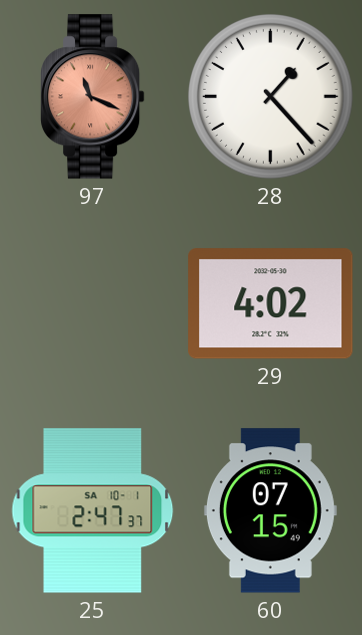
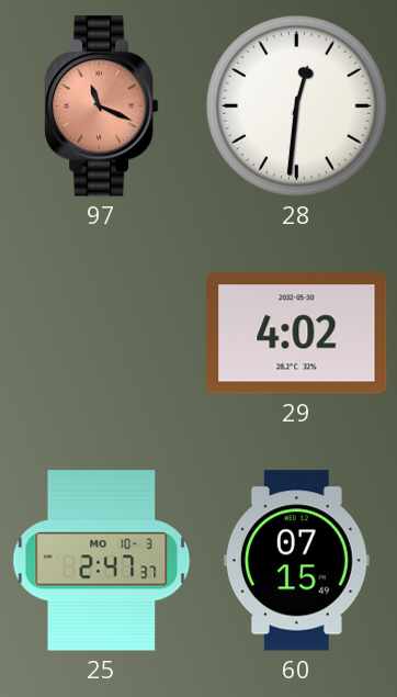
28: 1:23 -> 12:31
25 date: SA 10-1 -> MO 10-3
